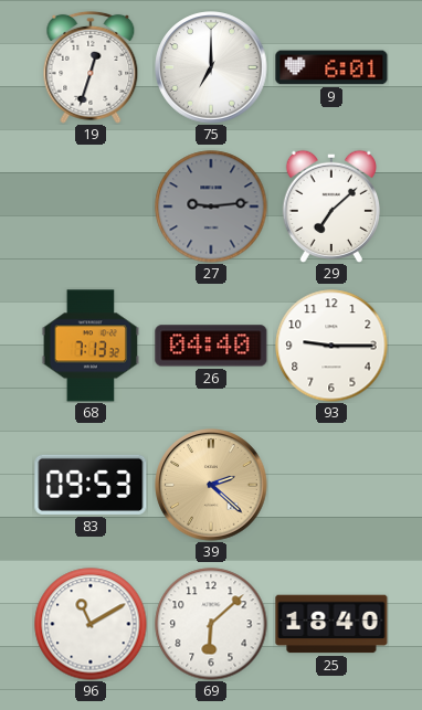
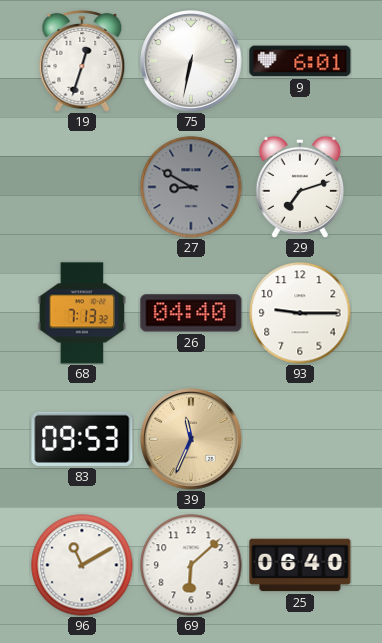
75: 7:00 -> 6:32
27: 9:14 -> 8:50
29: 7:08 -> 7:12
39: 2:22 -> 11:34
25: 18:40 -> 06:40
